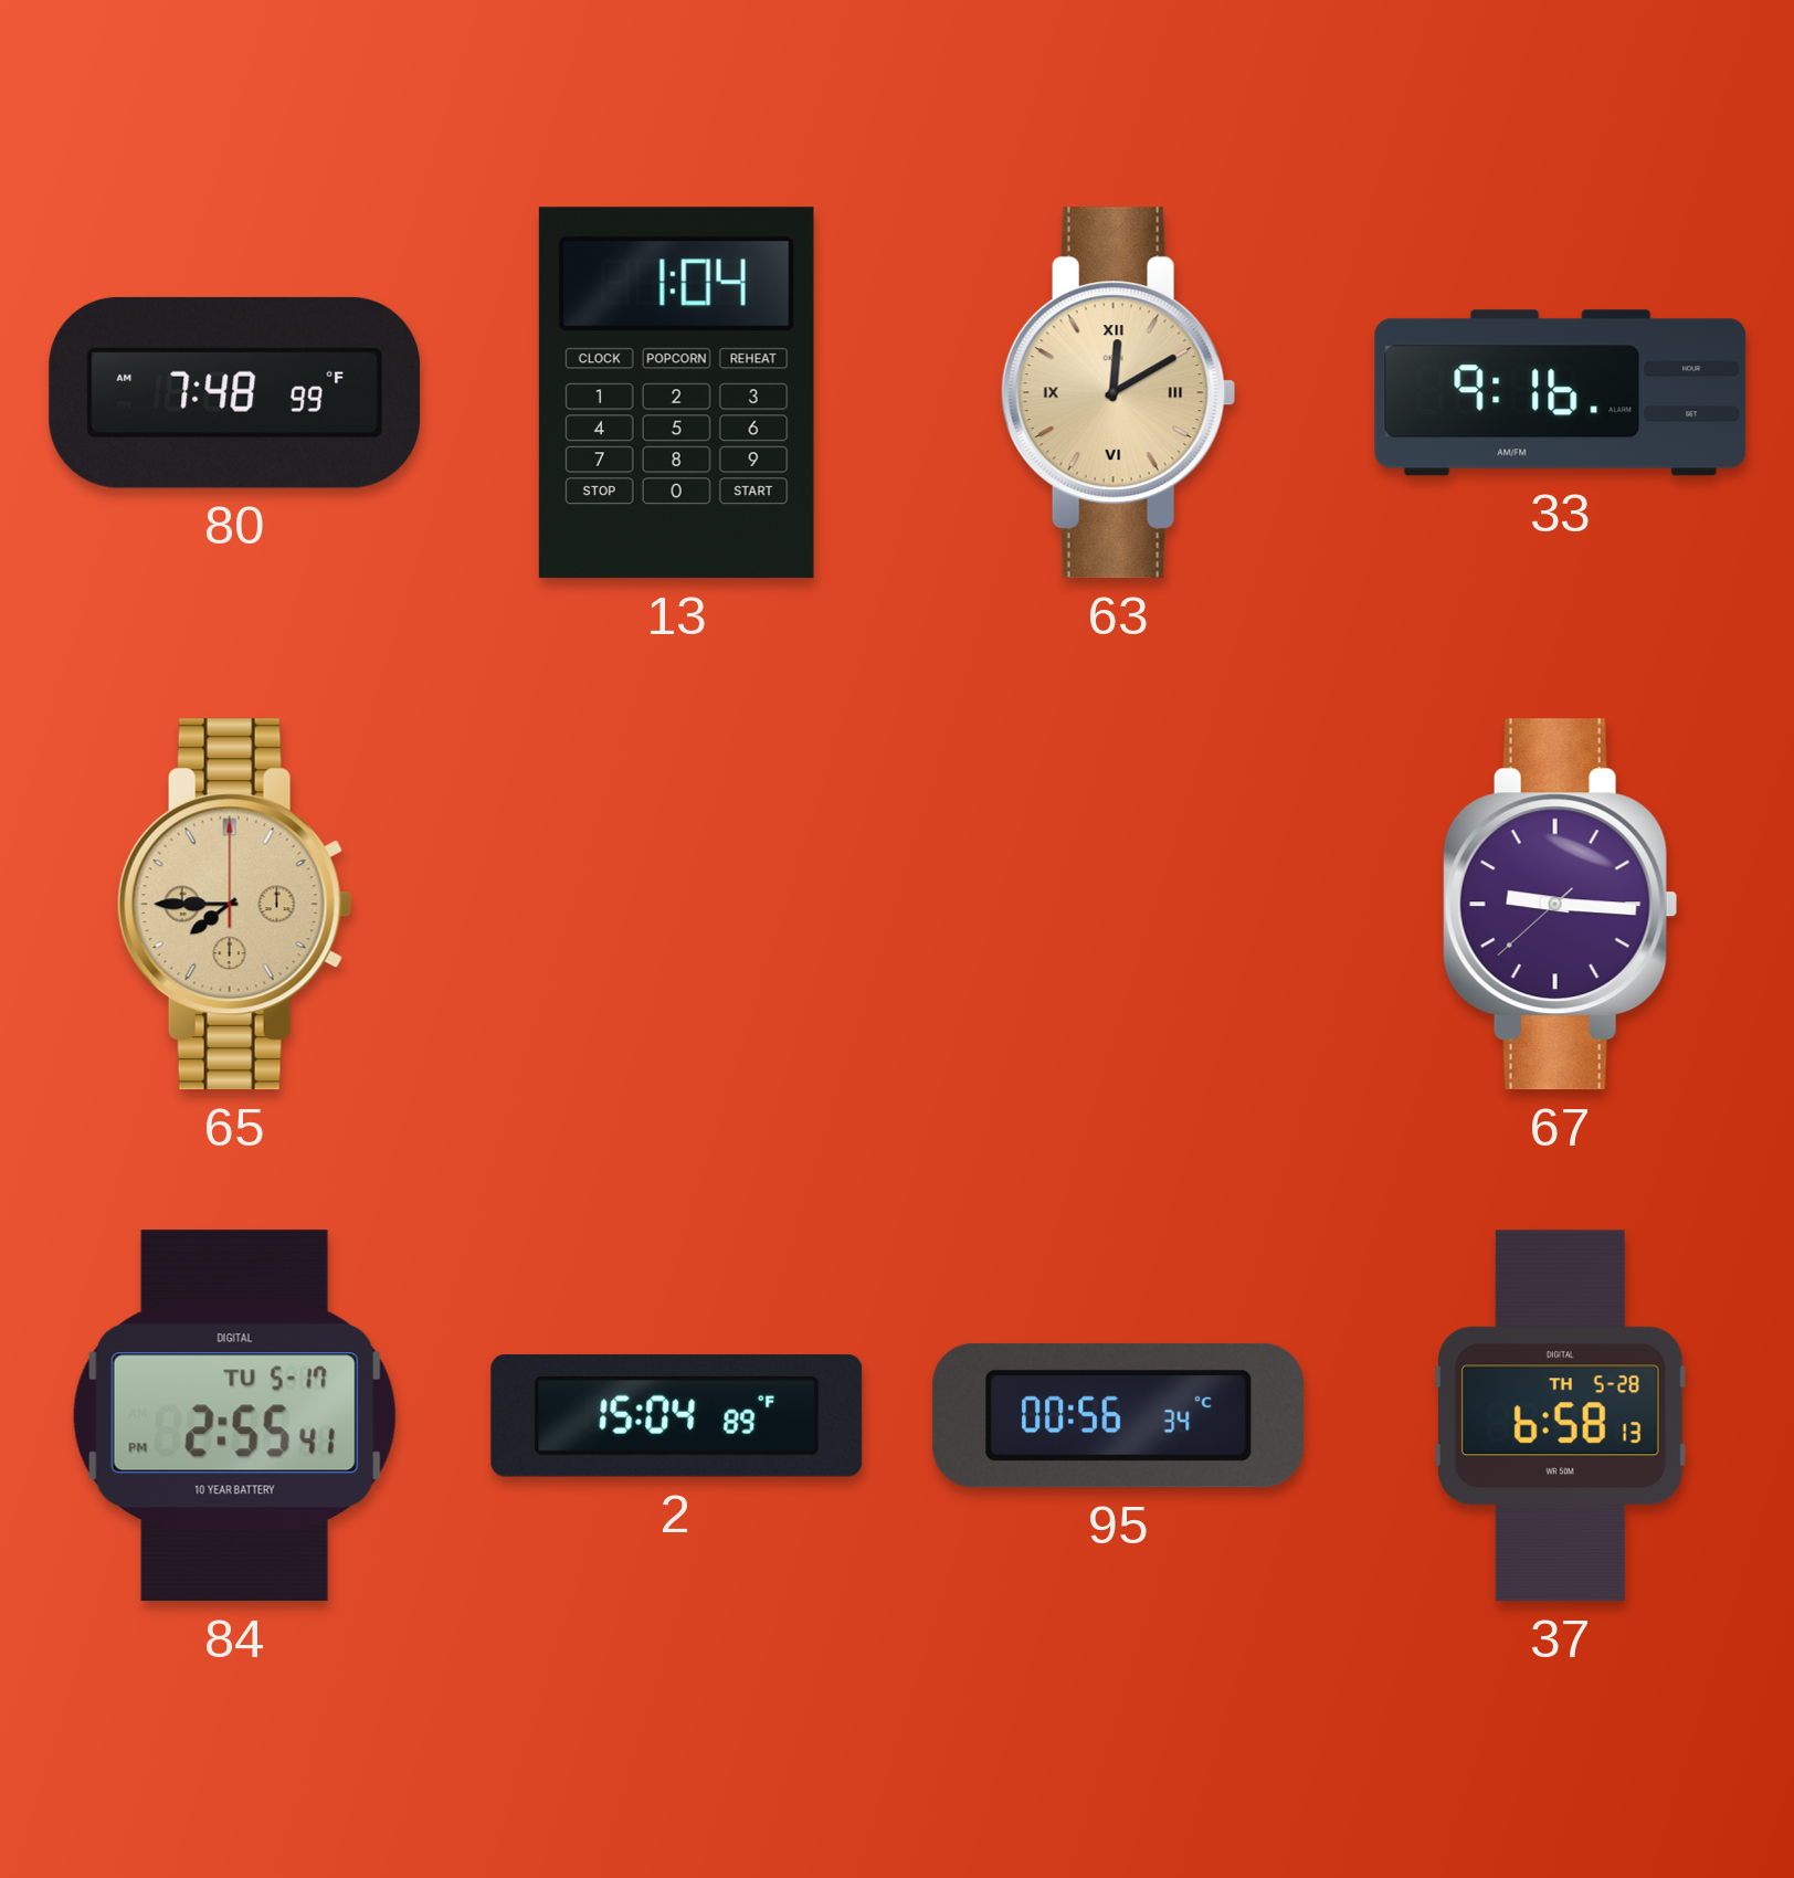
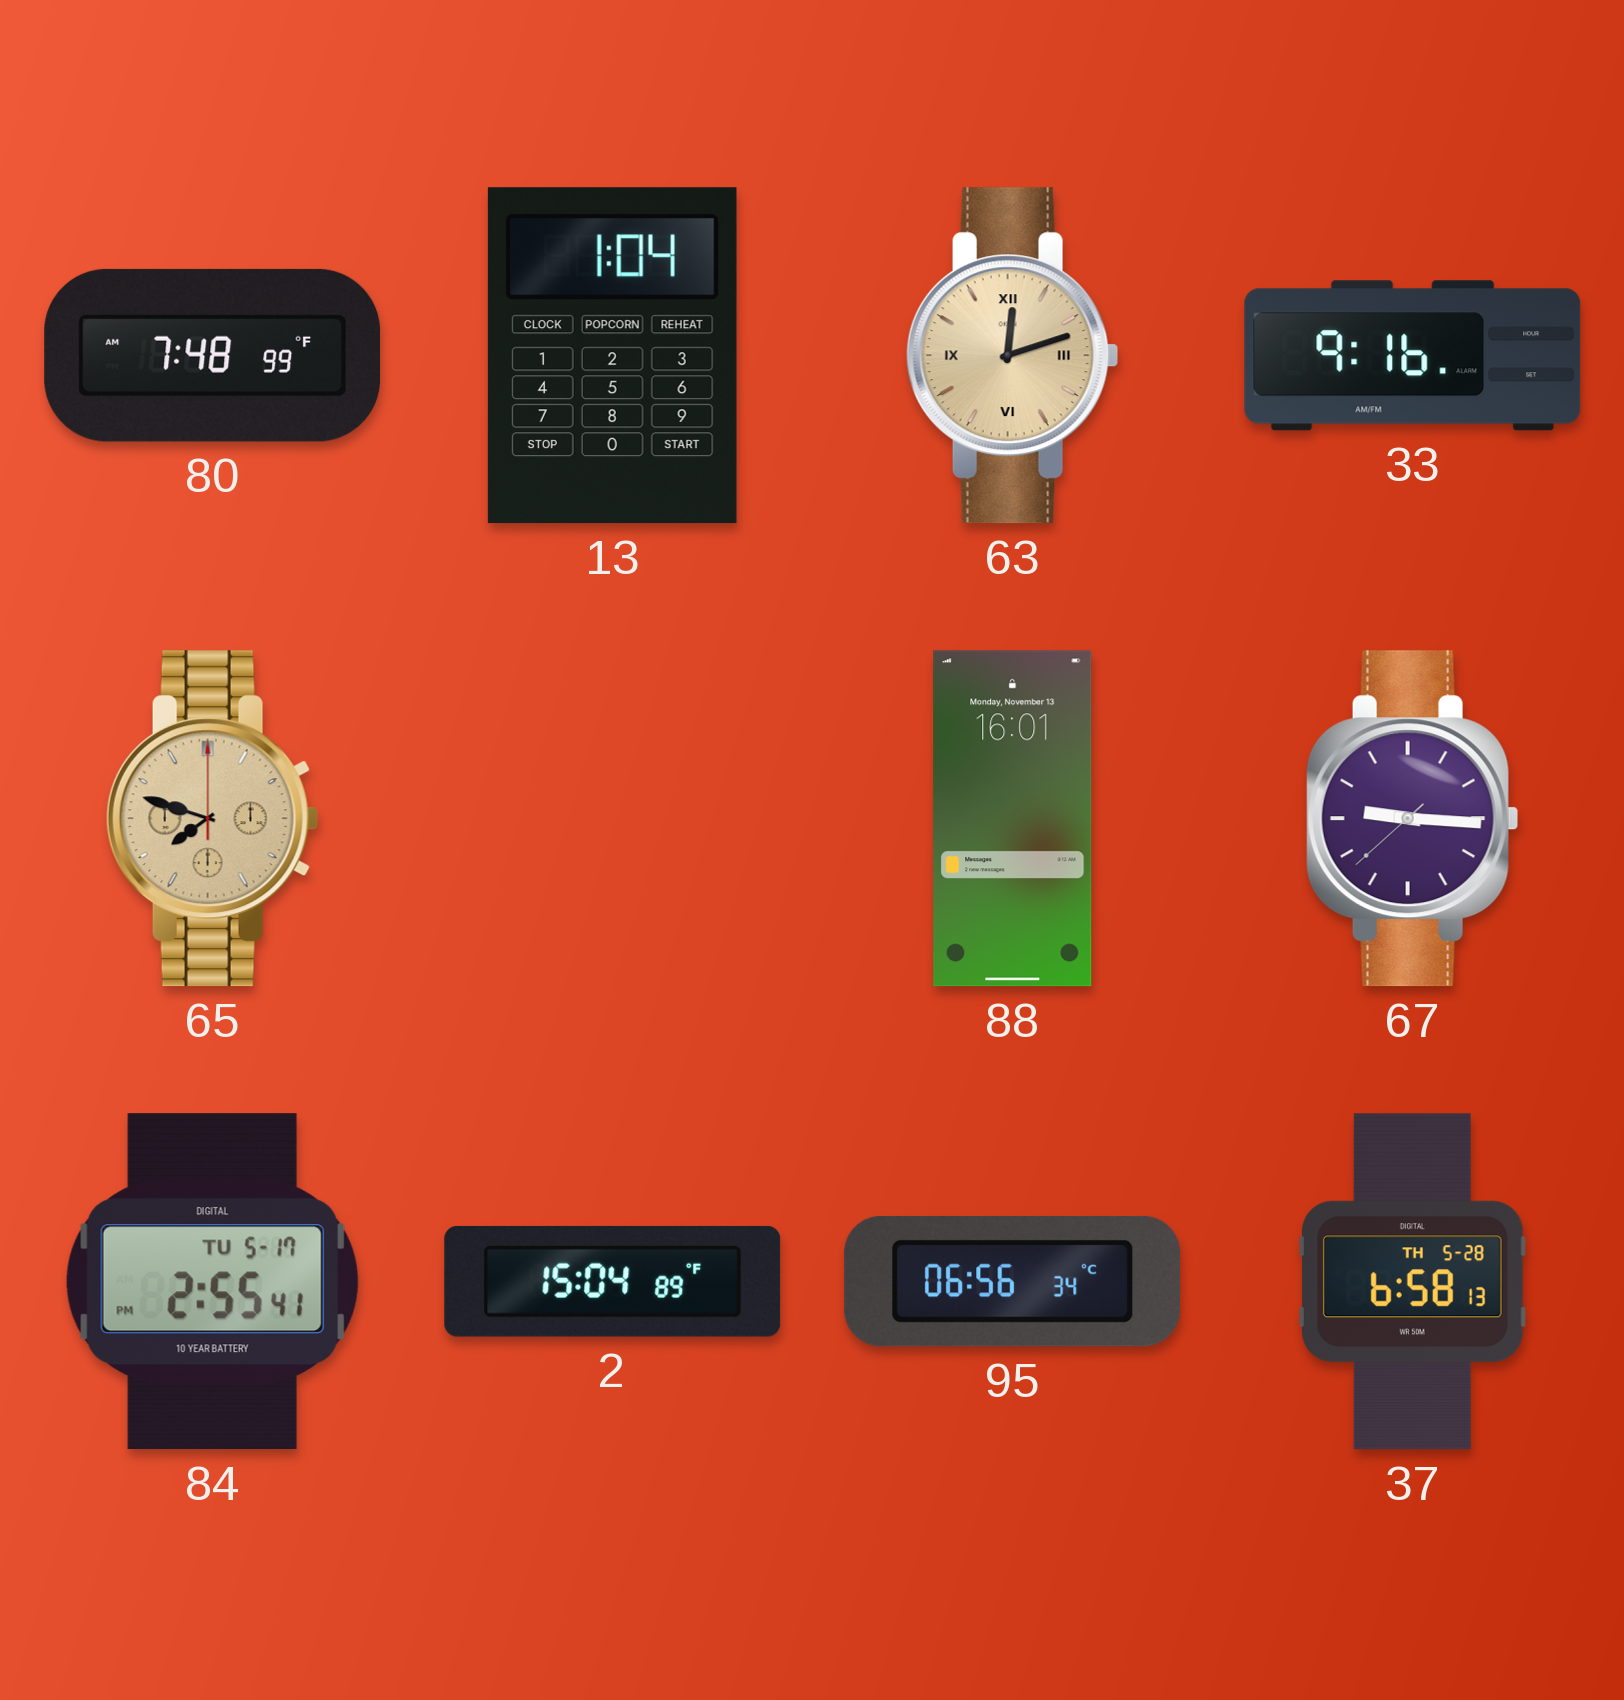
63: 12:10 -> 12:12
65: 7:45 -> 7:48
88: none -> 16:01
95: 00:56 -> 06:56
